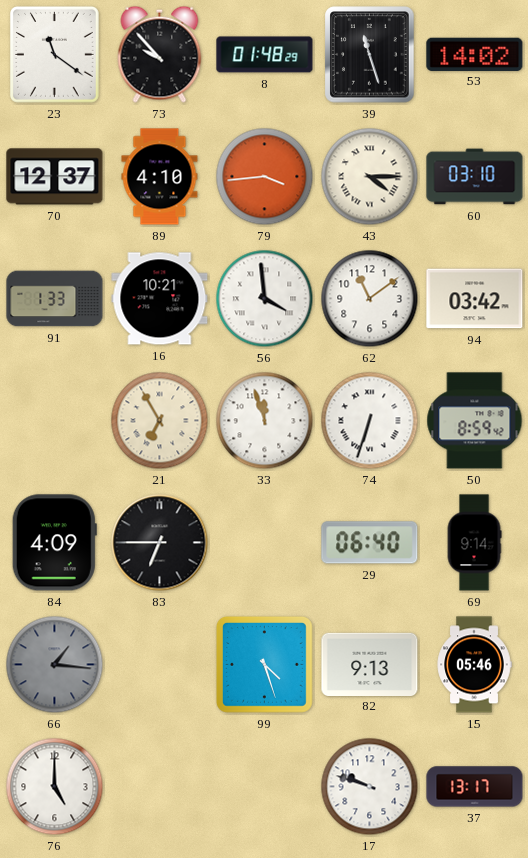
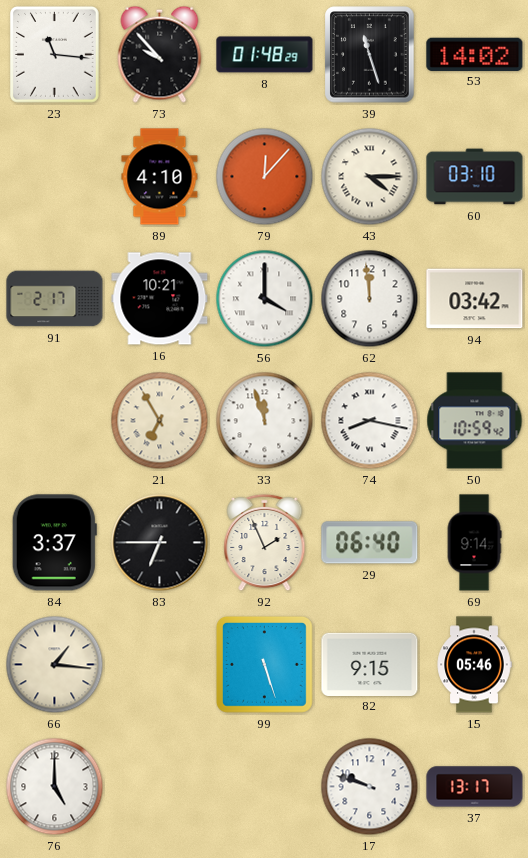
23: 11:21 -> 11:16
70: 12:37 -> none
79: 3:44 -> 12:07
91: 1:33 -> 2:17
56: 3:59 -> 4:00
62: 11:09 -> 11:59
74: 6:33 -> 8:17
50: 8:59 -> 10:59
84: 4:09 -> 3:37
92: none -> 1:56
66 dial: grey -> cream
99: 4:27 -> 5:27
82: 9:13 -> 9:15
